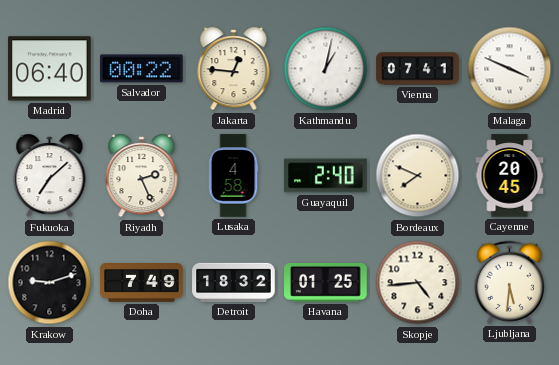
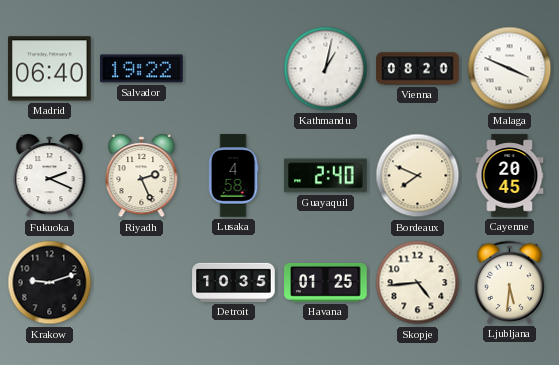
Salvador: 00:22 -> 19:22
Jakarta: 12:46 -> none
Vienna: 07:41 -> 08:20
Fukuoka: 7:08 -> 2:19
Doha: 7:49 -> none
Detroit: 18:32 -> 10:35
